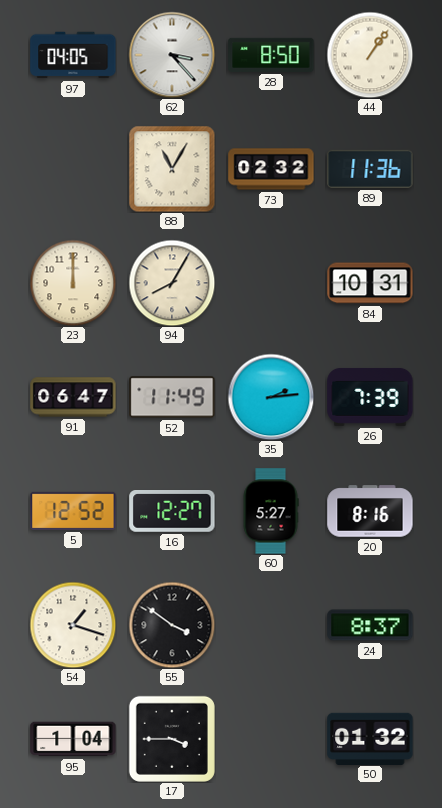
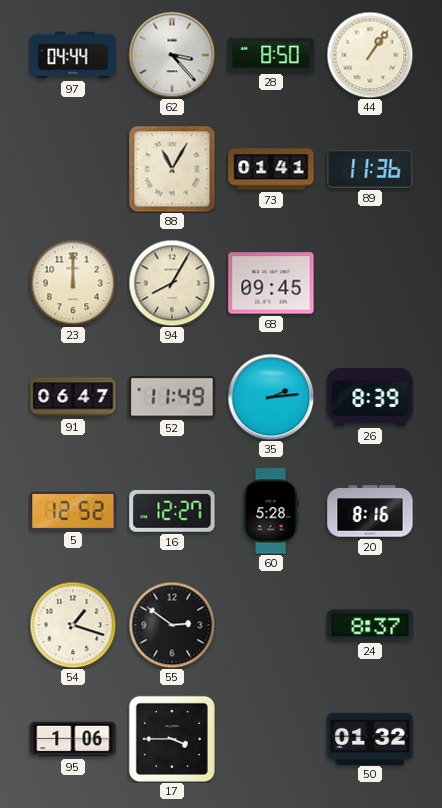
97: 04:05 -> 04:44
73: 02:32 -> 01:41
68: none -> 09:45
84: 10:31 -> none
26: 7:39 -> 8:39
60: 5:27 -> 5:28
55: 3:51 -> 2:51
95: 1:04 -> 1:06
